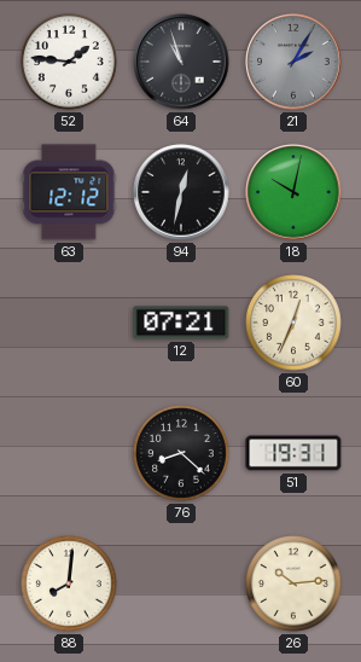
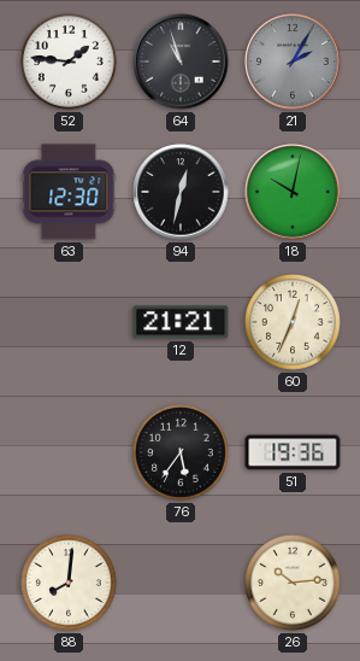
63: 12:12 -> 12:30
12: 07:21 -> 21:21
76: 8:22 -> 5:36
51: 19:31 -> 19:36
